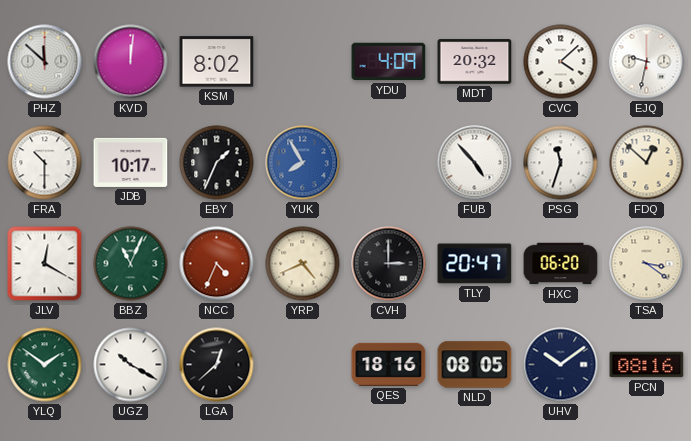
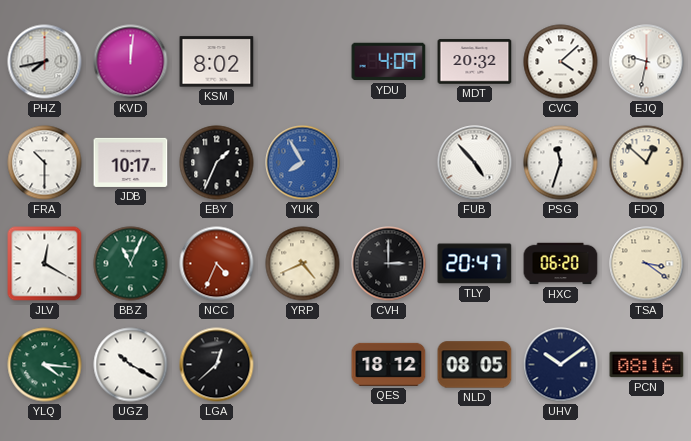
PHZ: 11:52 -> 7:43
YLQ: 1:51 -> 4:16
QES: 18:16 -> 18:12
